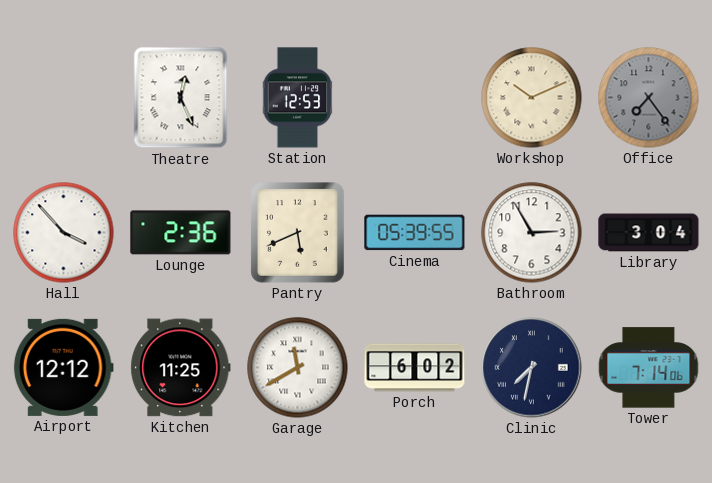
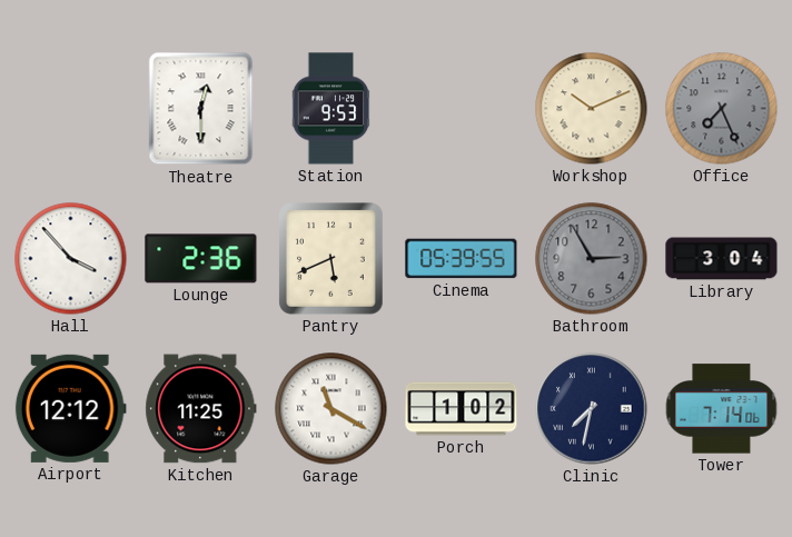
Theatre: 12:26 -> 12:30
Station: 12:53 -> 9:53
Office: 7:24 -> 7:26
Bathroom dial: white -> grey
Garage: 11:40 -> 11:20
Porch: 6:02 -> 1:02
